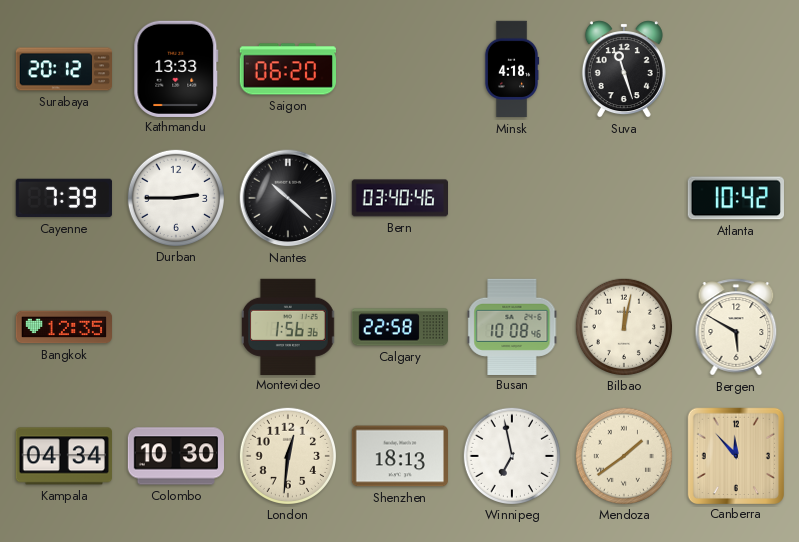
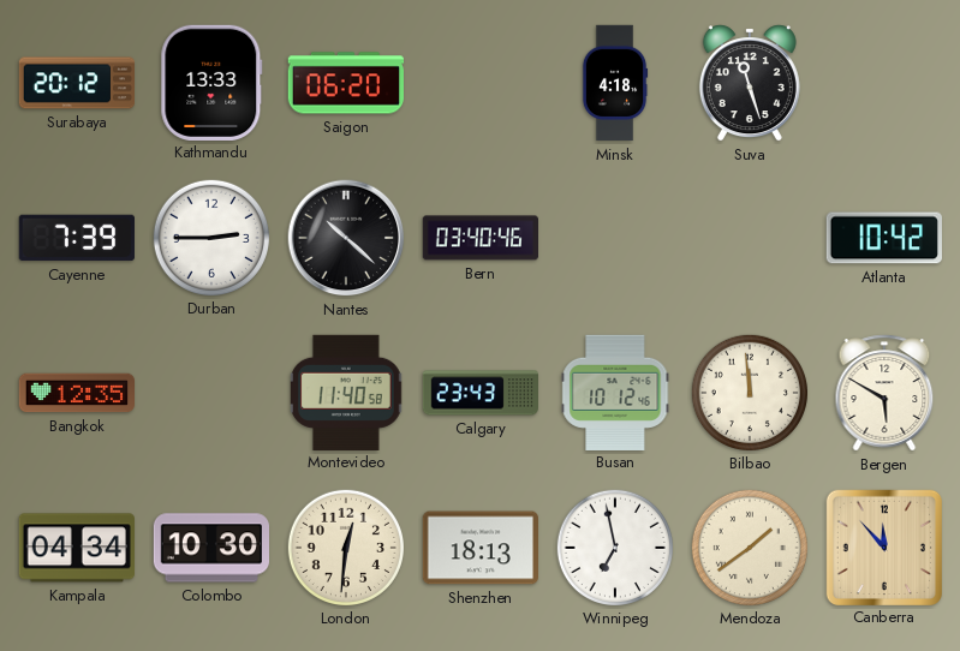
Montevideo: 1:56 -> 11:40
Calgary: 22:58 -> 23:43
Busan: 10:08 -> 10:12
Bilbao: 12:02 -> 11:59
